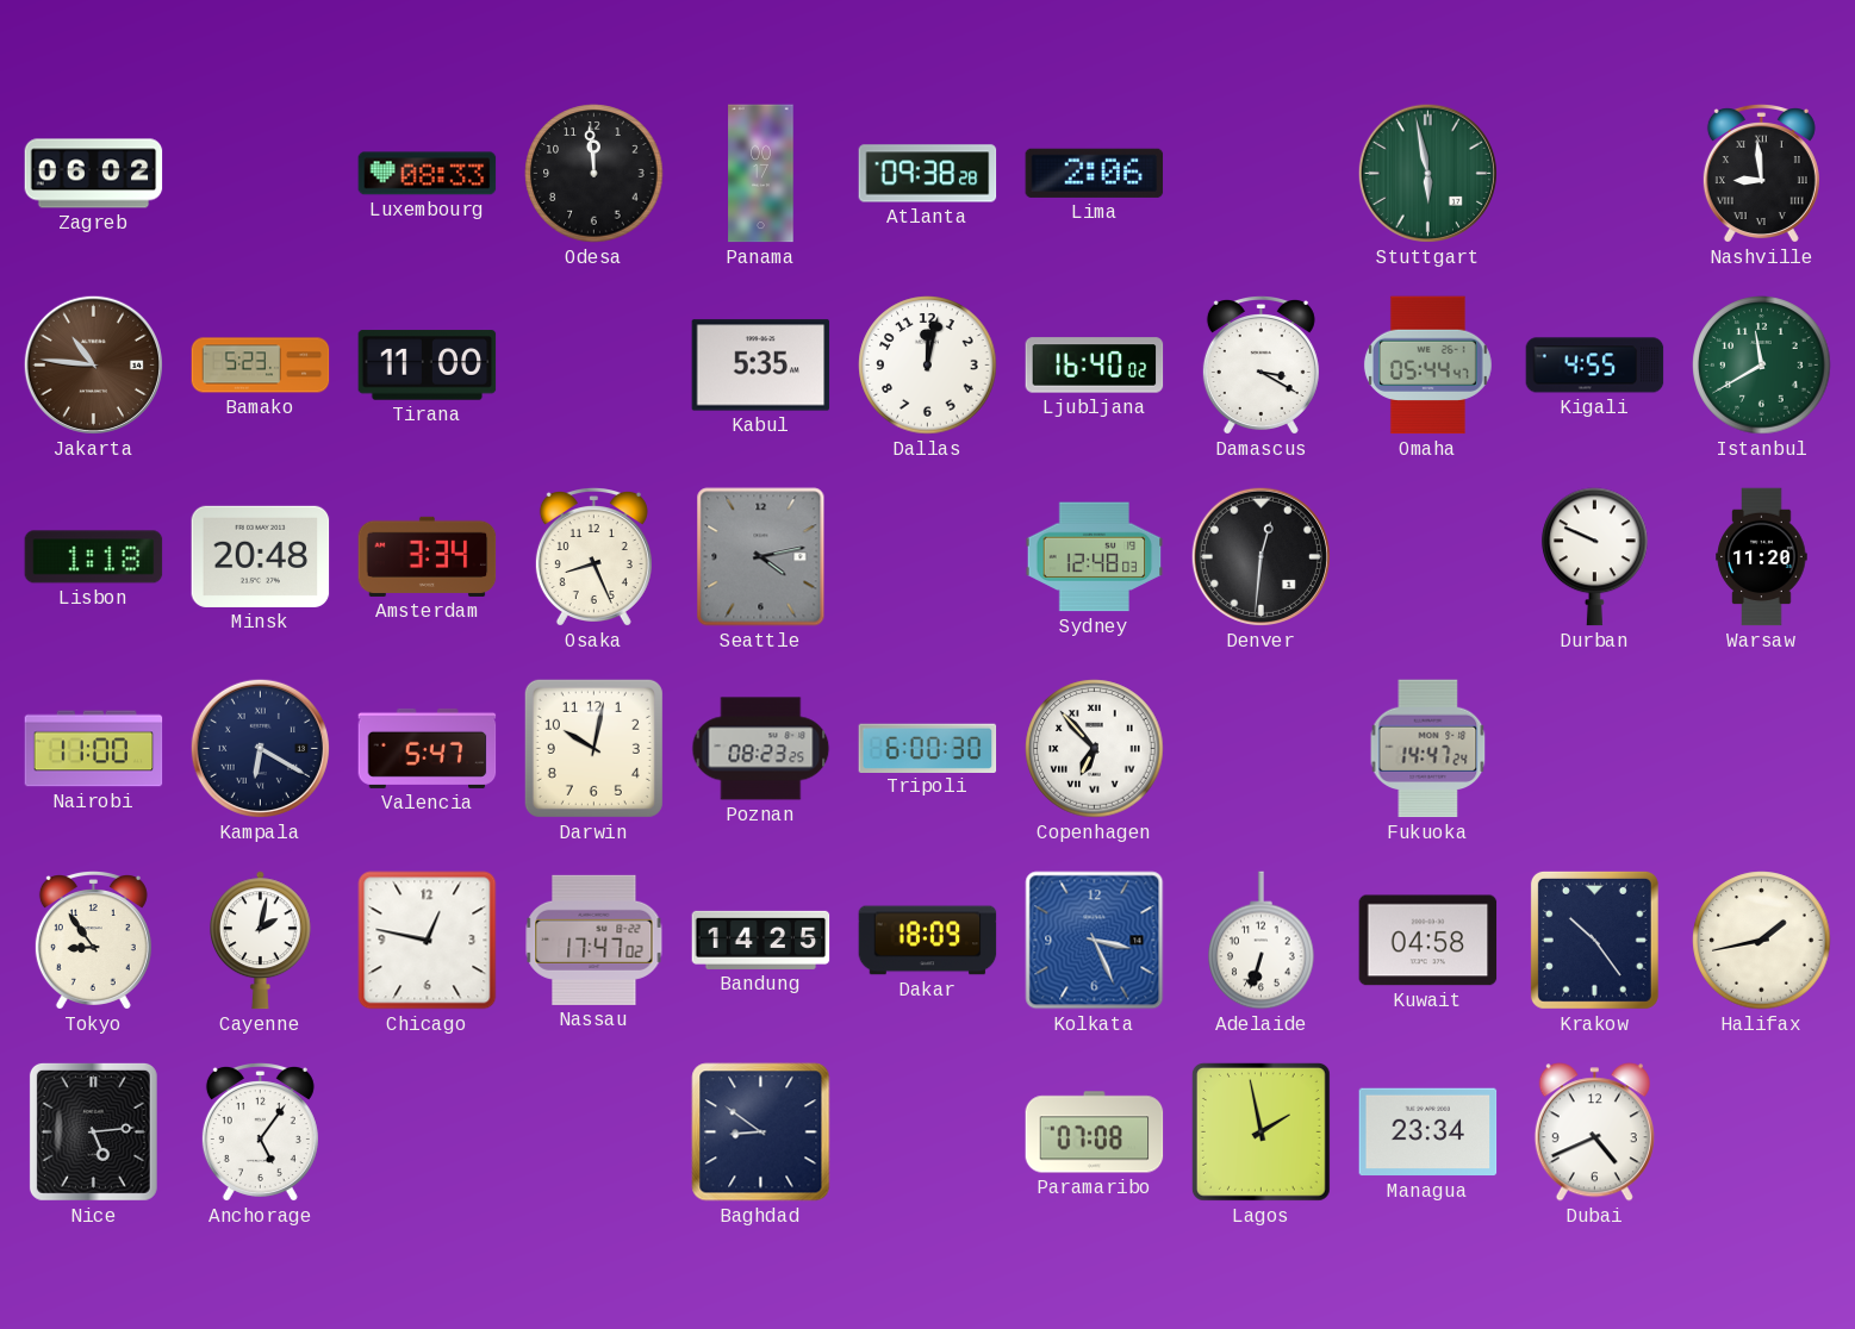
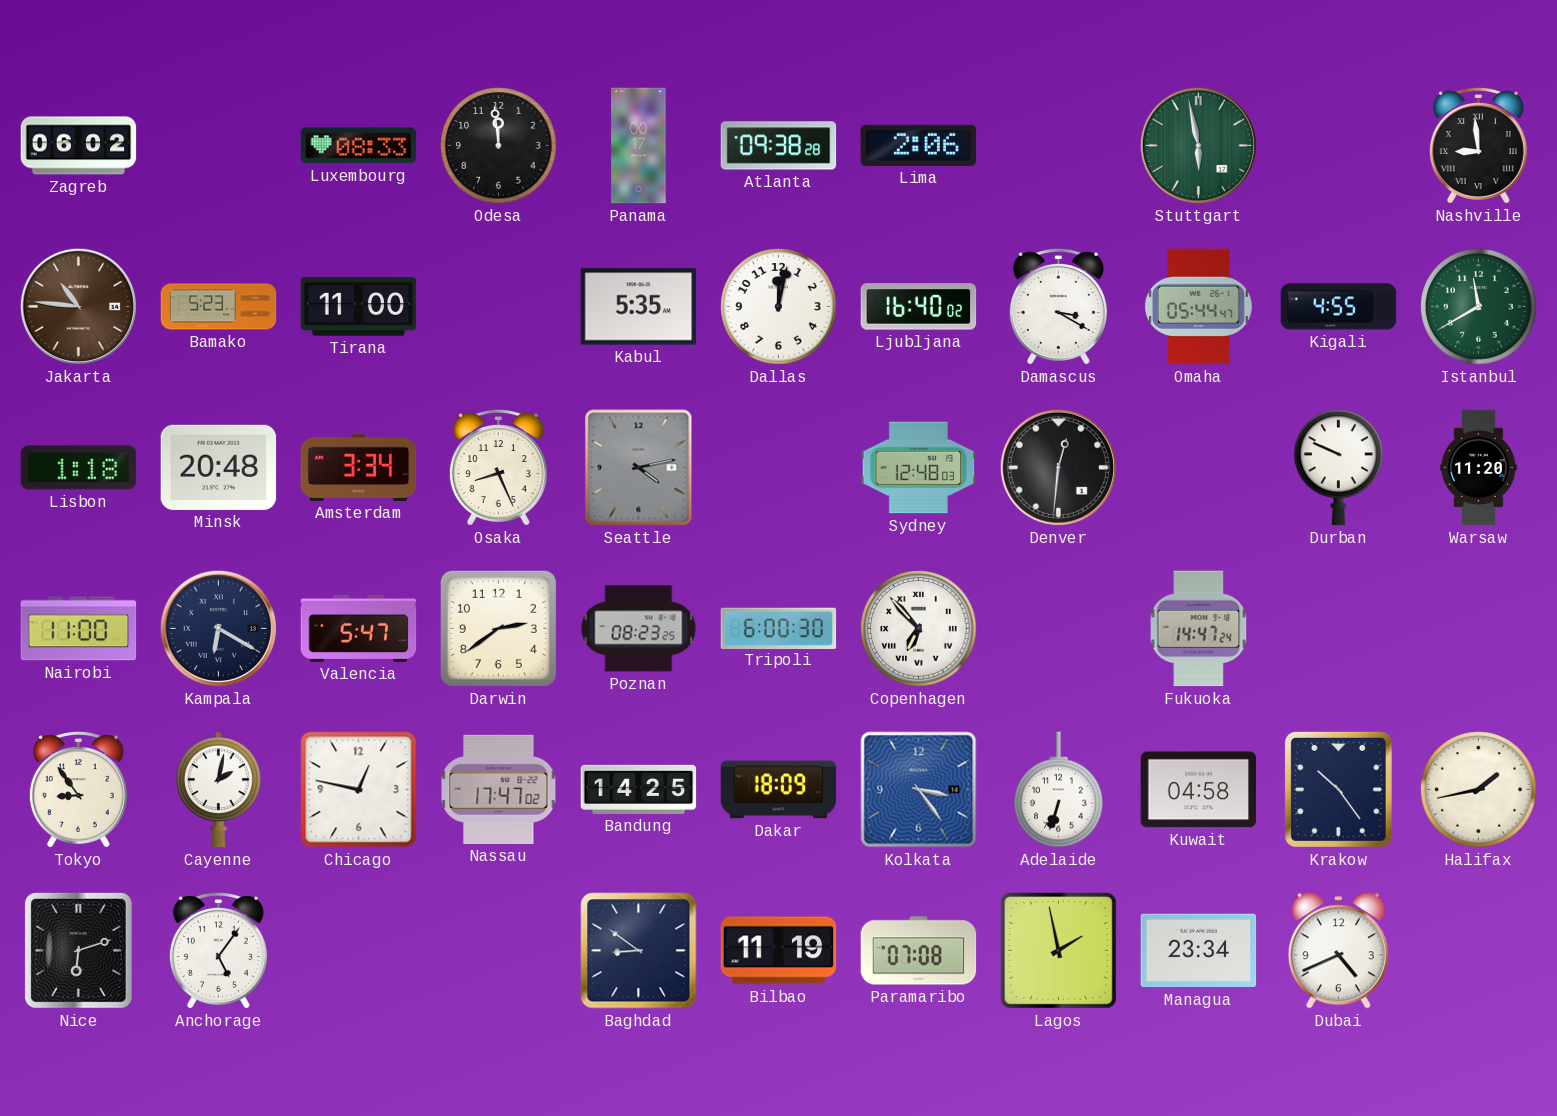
Darwin: 10:02 -> 2:39
Kolkata: 3:26 -> 3:24
Nice: 5:14 -> 6:12
Bilbao: none -> 11:19
